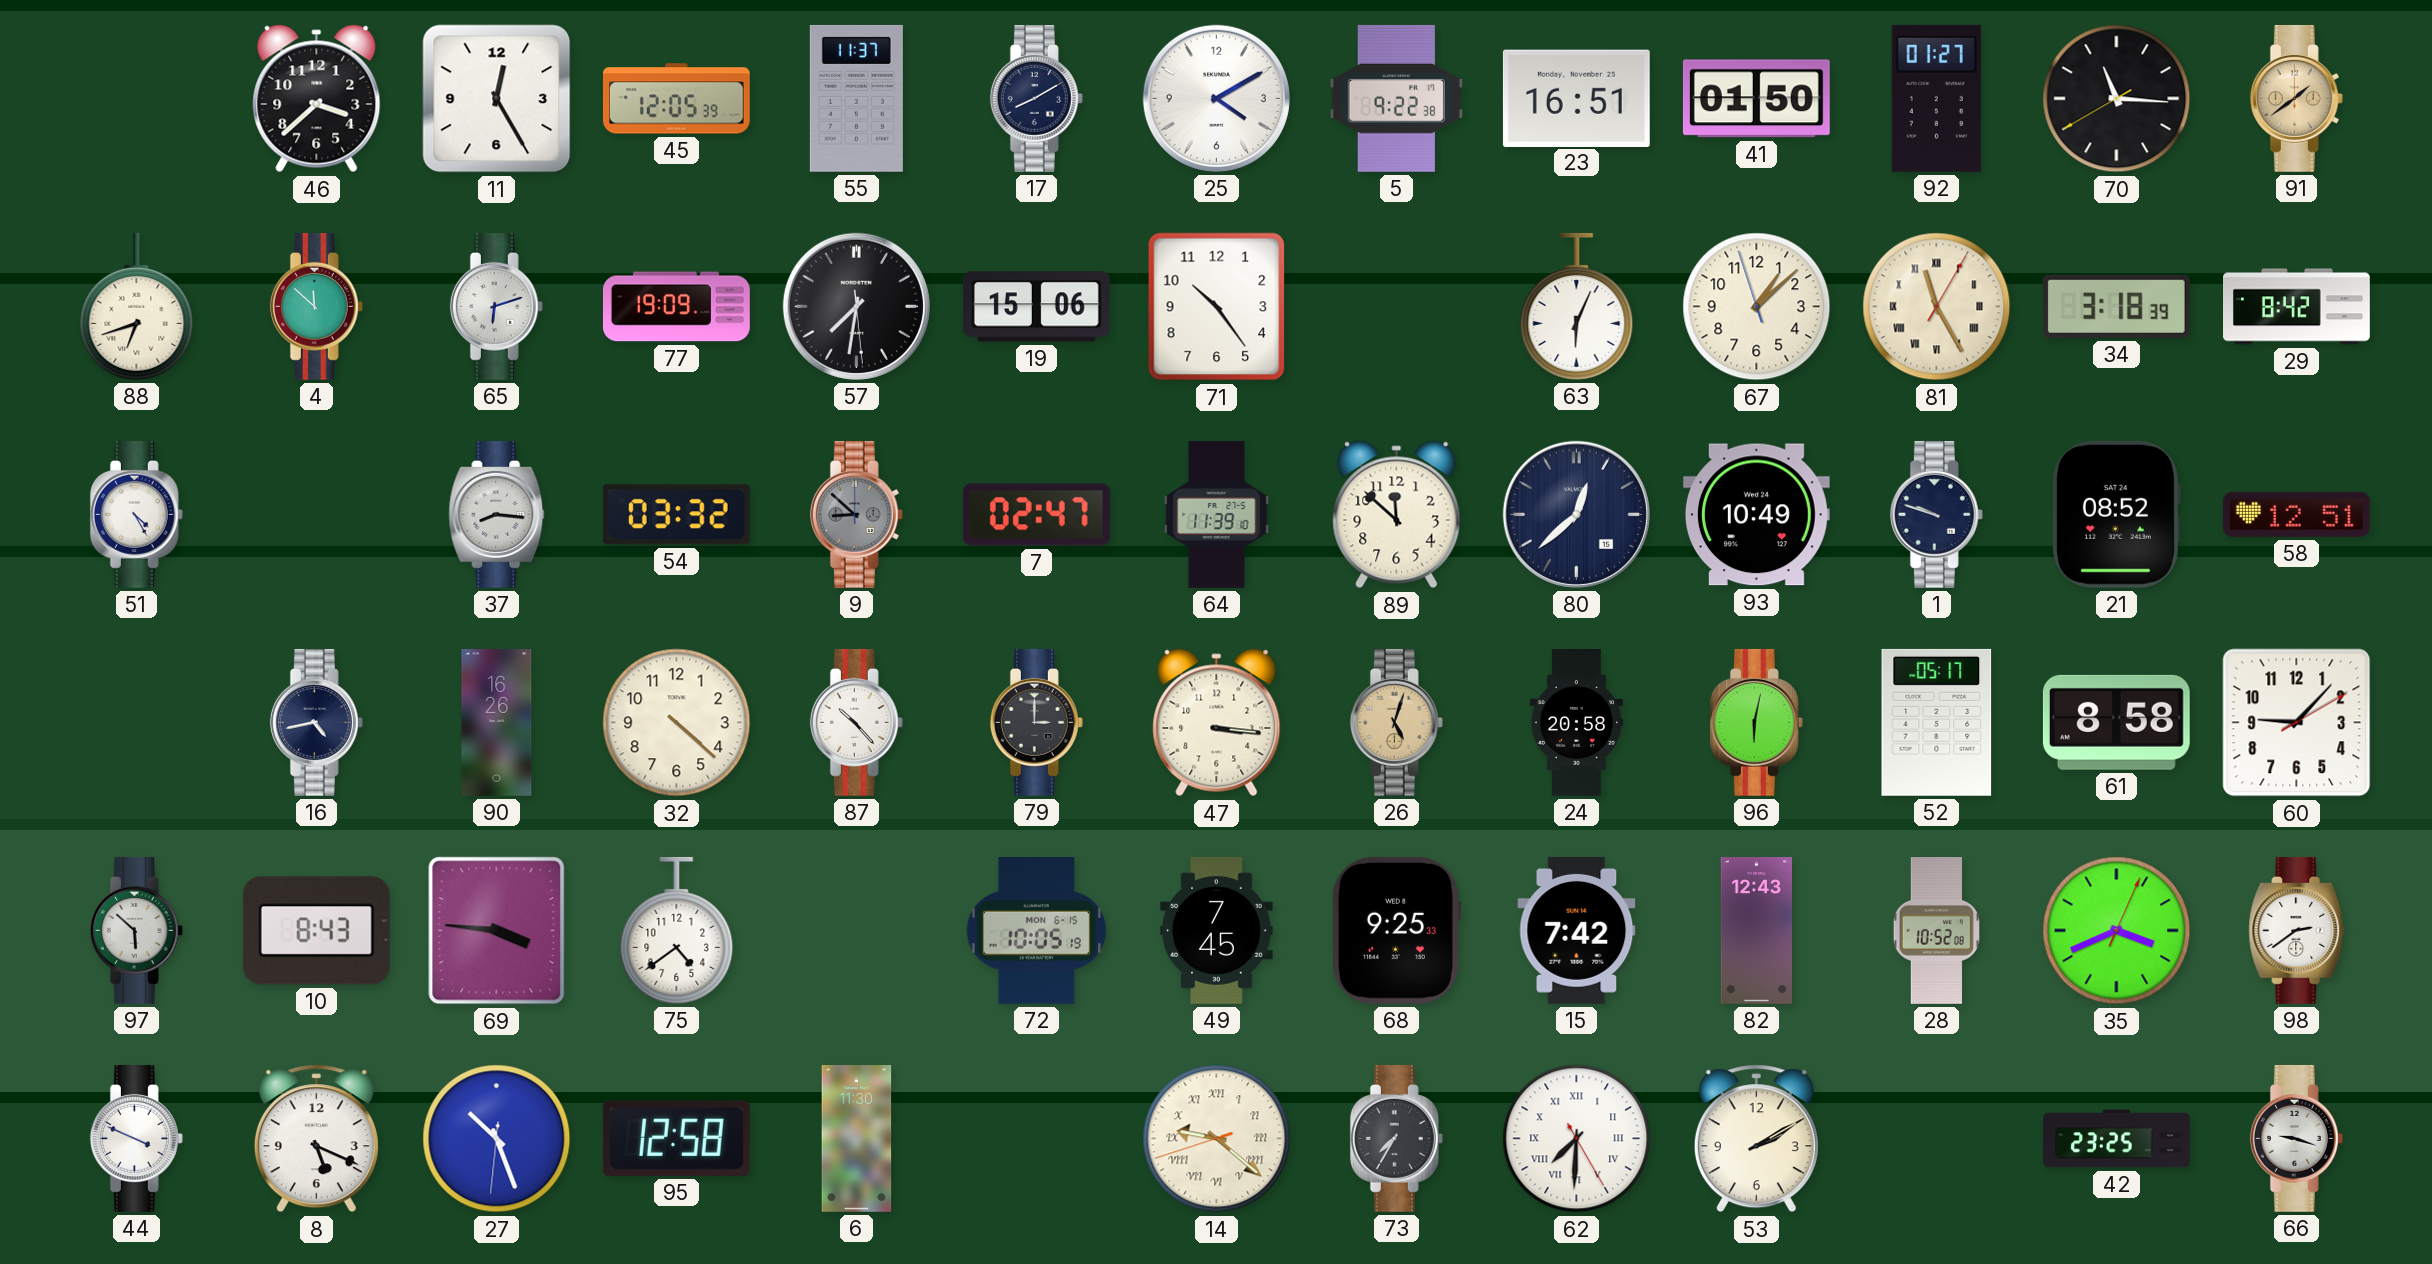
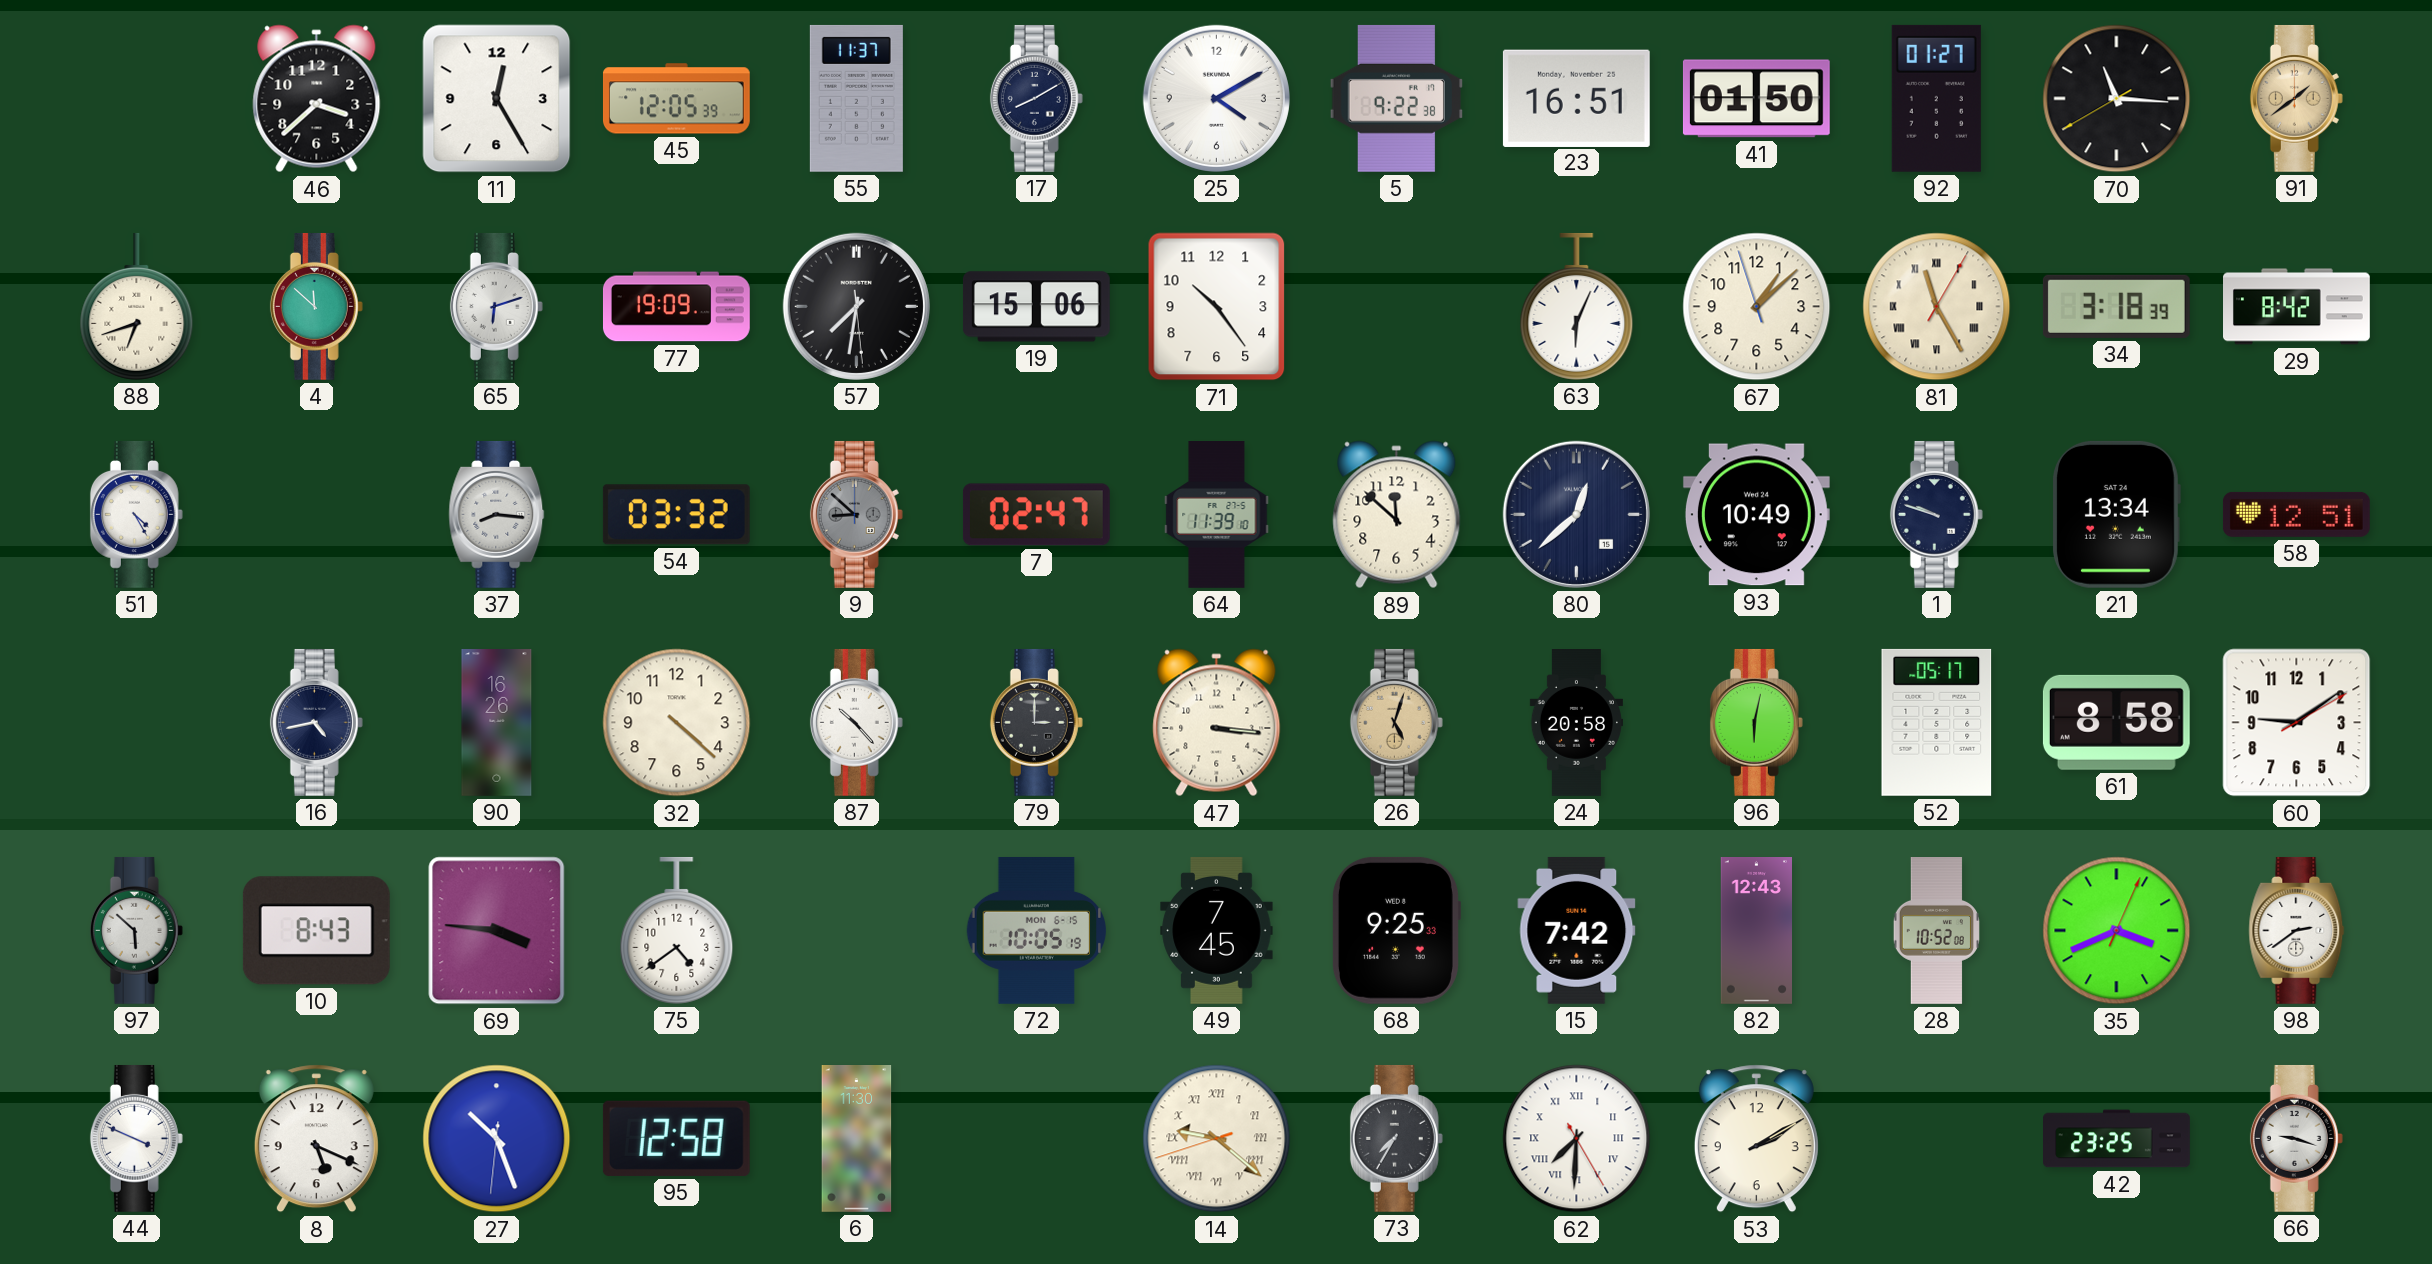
21: 08:52 -> 13:34
60: 9:07 -> 9:09
